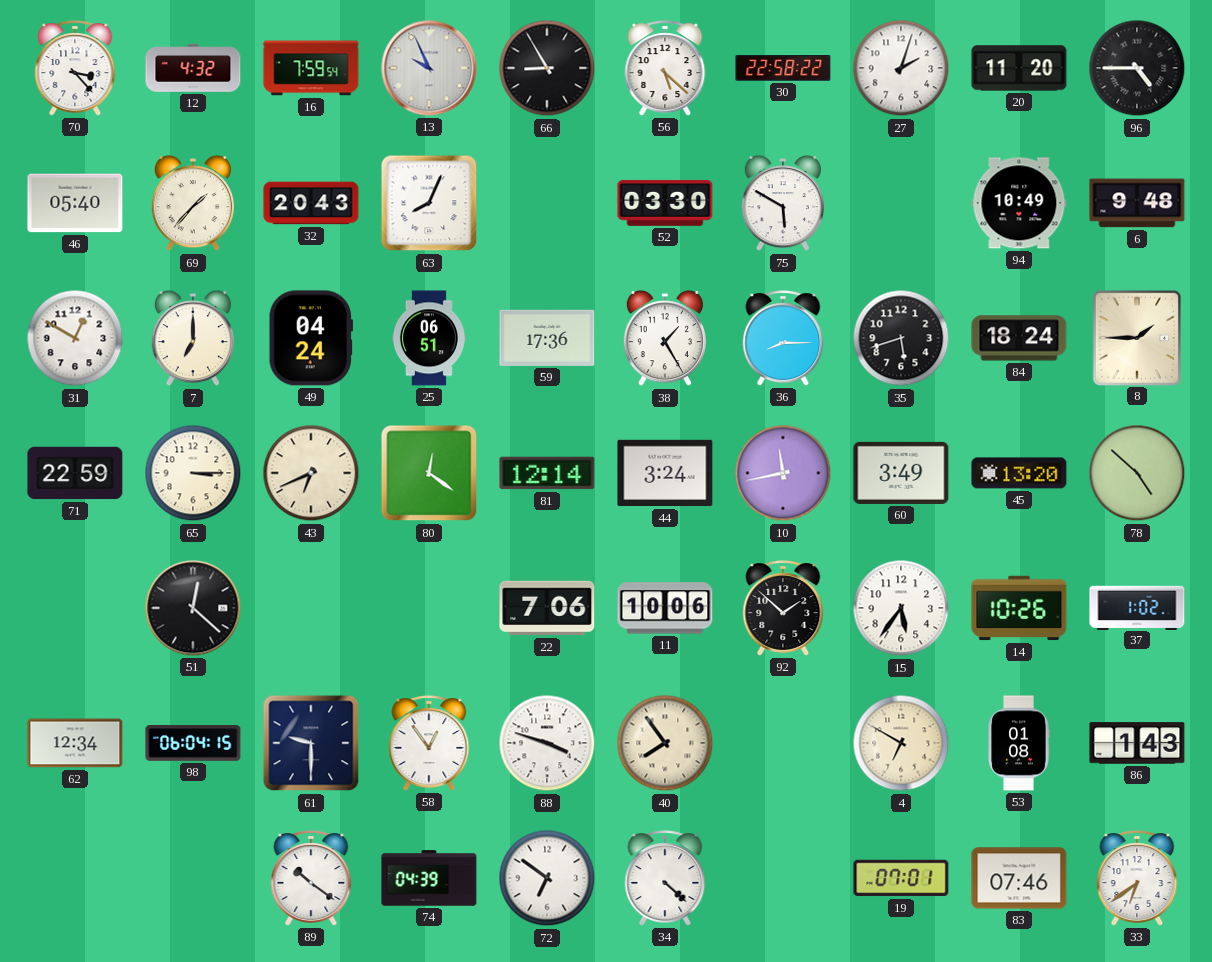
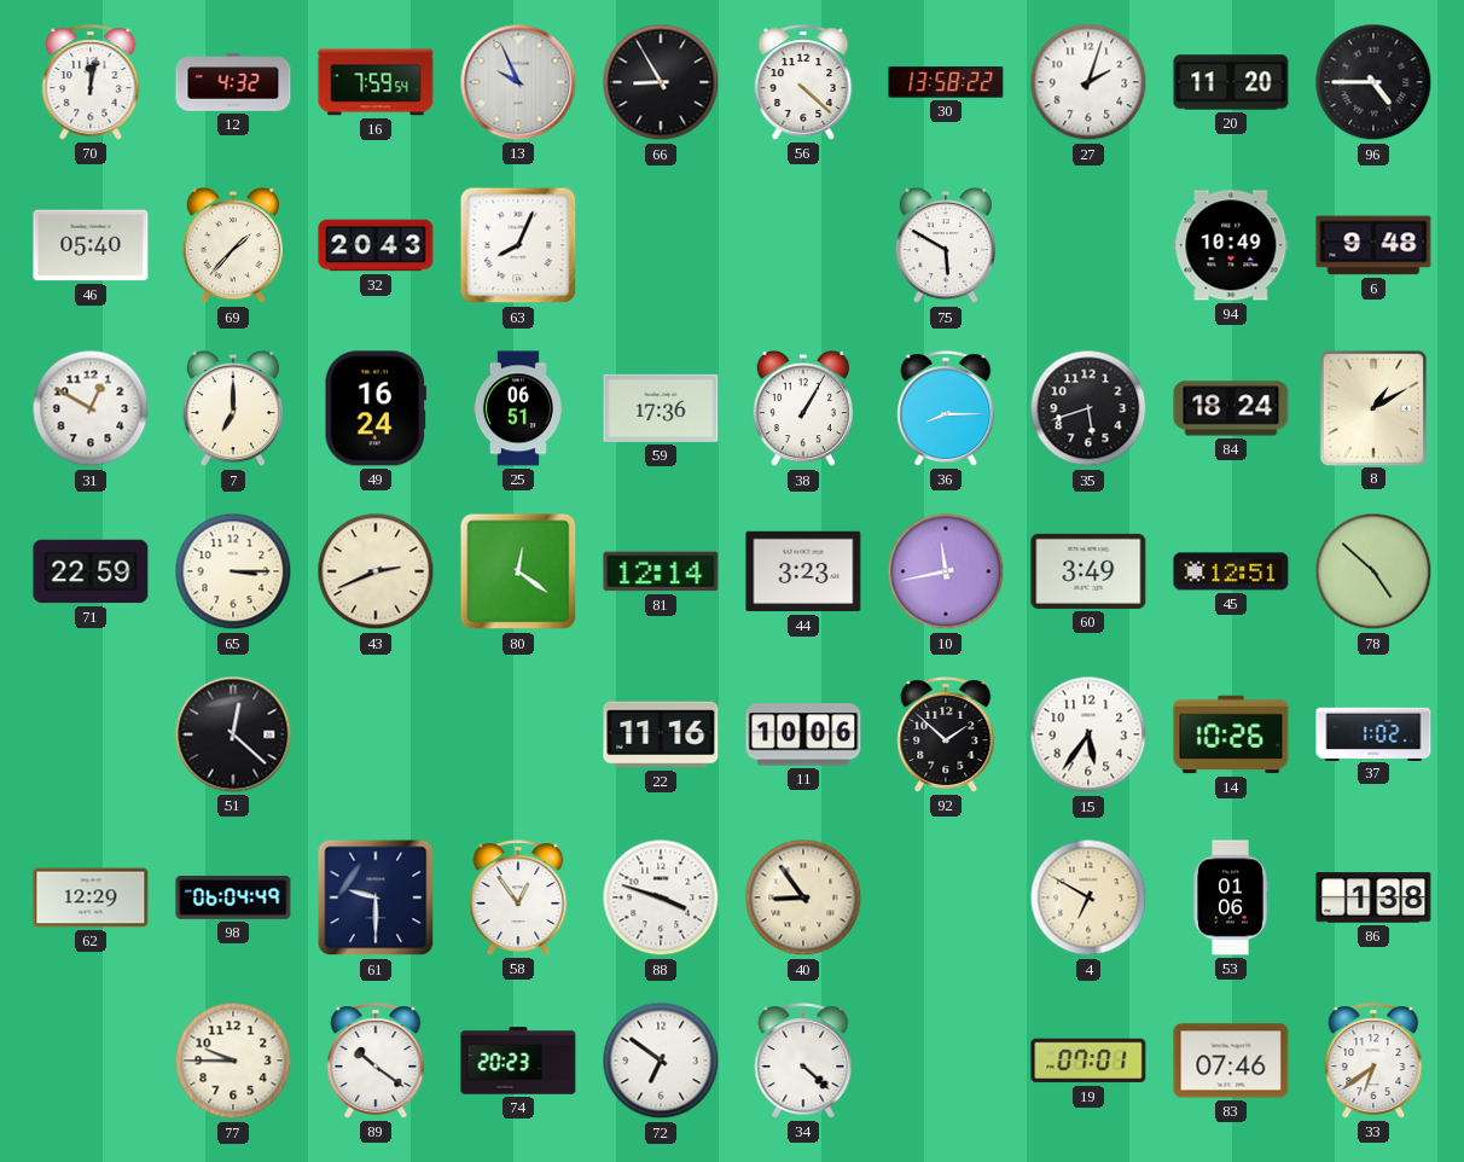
70: 3:23 -> 12:02
56: 5:22 -> 4:22
30: 22:58 -> 13:58
52: 03:30 -> none
49: 04:24 -> 16:24
38: 1:25 -> 1:05
8: 1:45 -> 1:10
43: 6:41 -> 2:41
44: 3:24 -> 3:23
45: 13:20 -> 12:51
22: 7:06 -> 11:16
62: 12:34 -> 12:29
98: 06:04:15 -> 06:04:49
40: 7:54 -> 8:54
53: 01:08 -> 01:06
86: 1:43 -> 1:38
77: none -> 9:45
74: 04:39 -> 20:23
